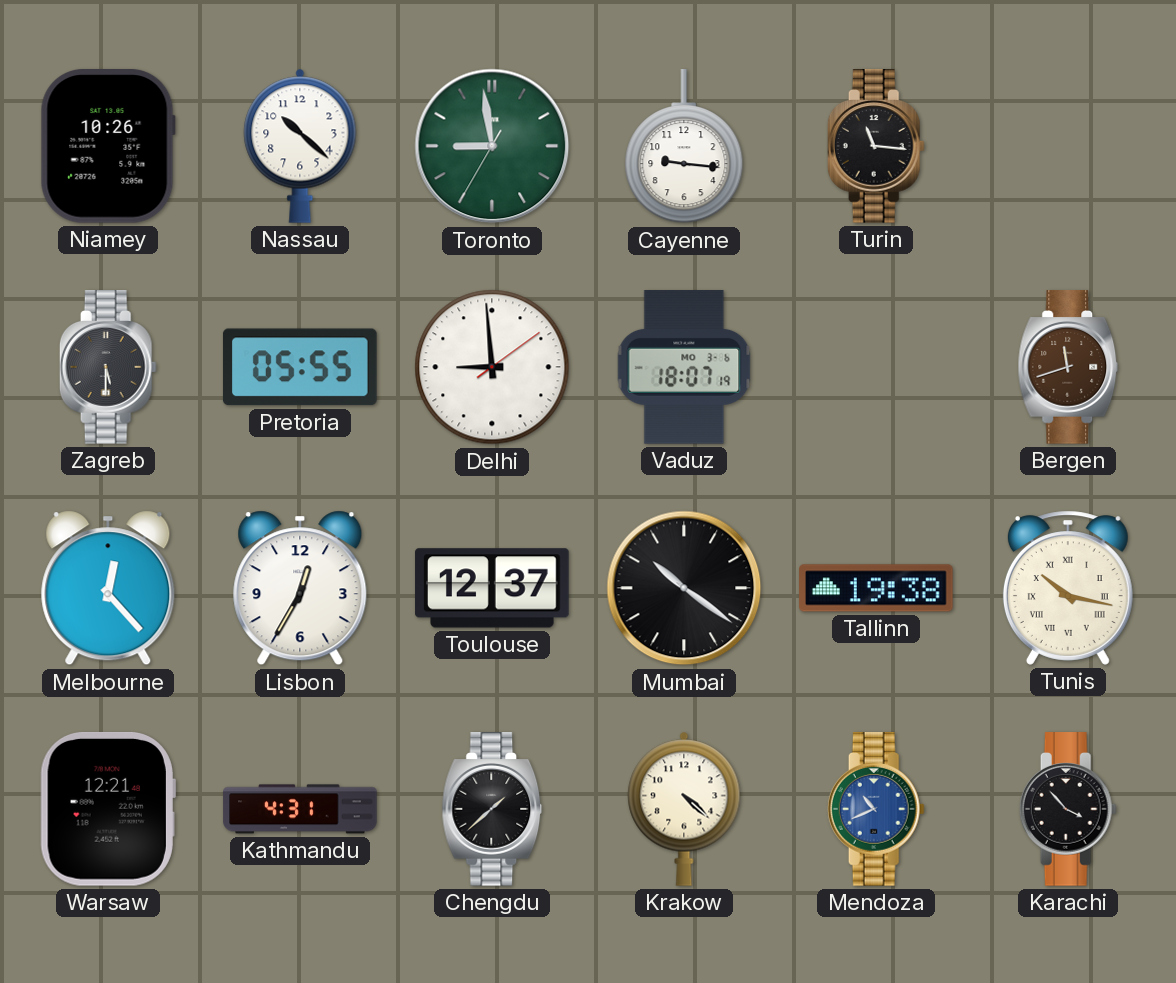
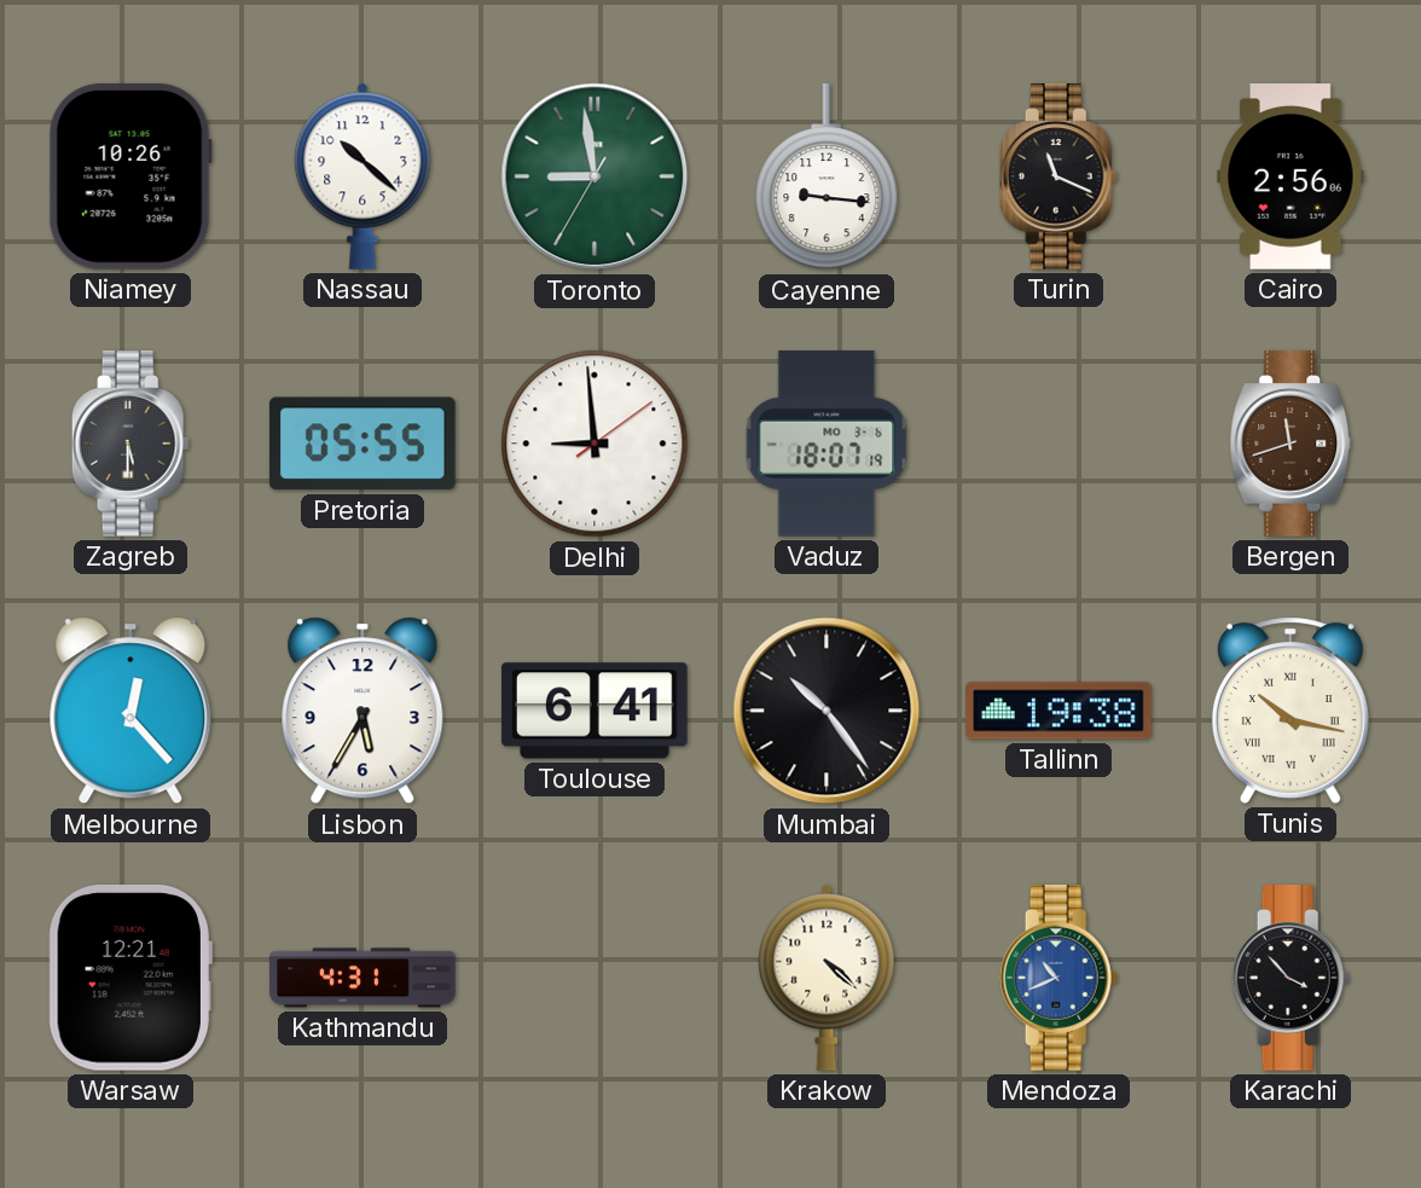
Turin: 11:16 -> 11:19
Cairo: none -> 2:56
Lisbon: 12:35 -> 5:35
Toulouse: 12:37 -> 6:41
Mumbai: 10:21 -> 10:24
Chengdu: 1:38 -> none
